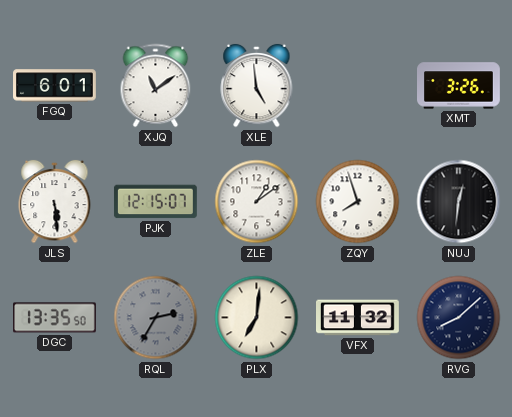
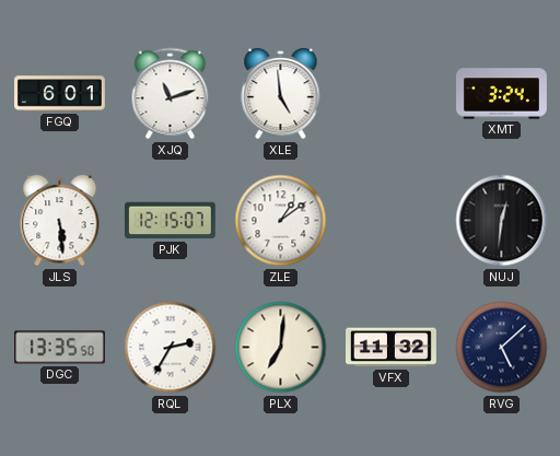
XJQ: 11:09 -> 11:12
XMT: 3:26 -> 3:24
ZQY: 7:57 -> none
RQL dial: grey -> white
RVG: 8:08 -> 5:08
